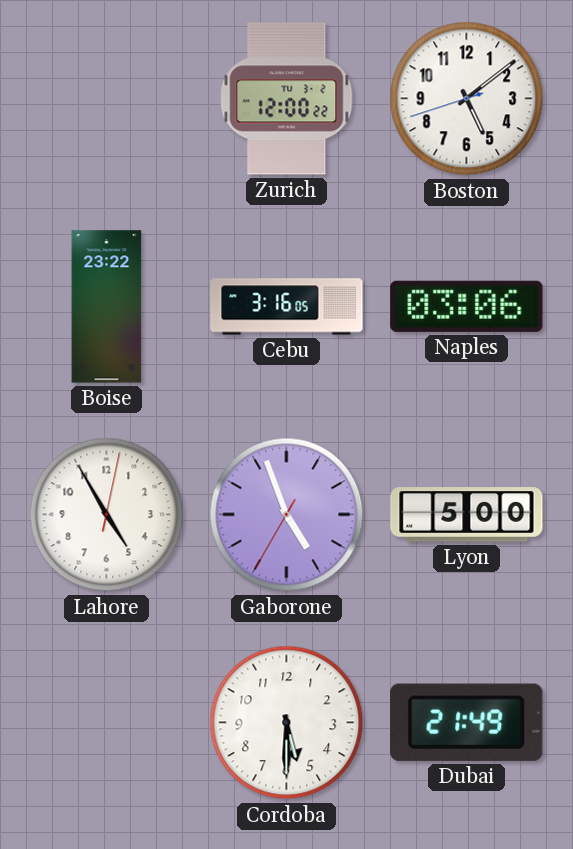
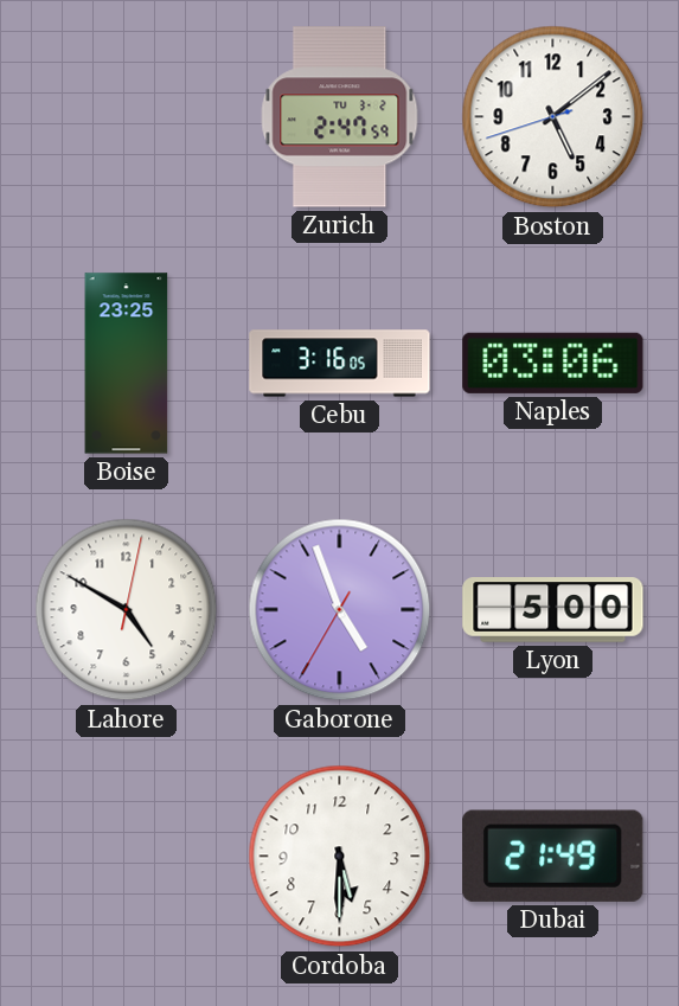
Zurich: 12:00 -> 2:47
Boise: 23:22 -> 23:25
Lahore: 4:55 -> 4:50
